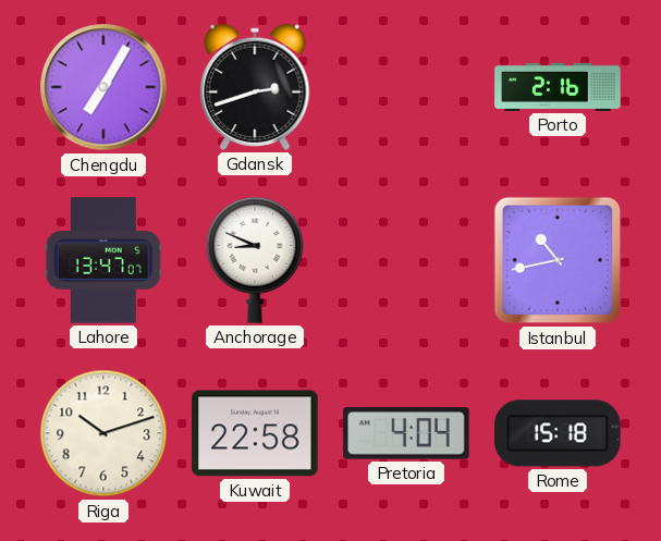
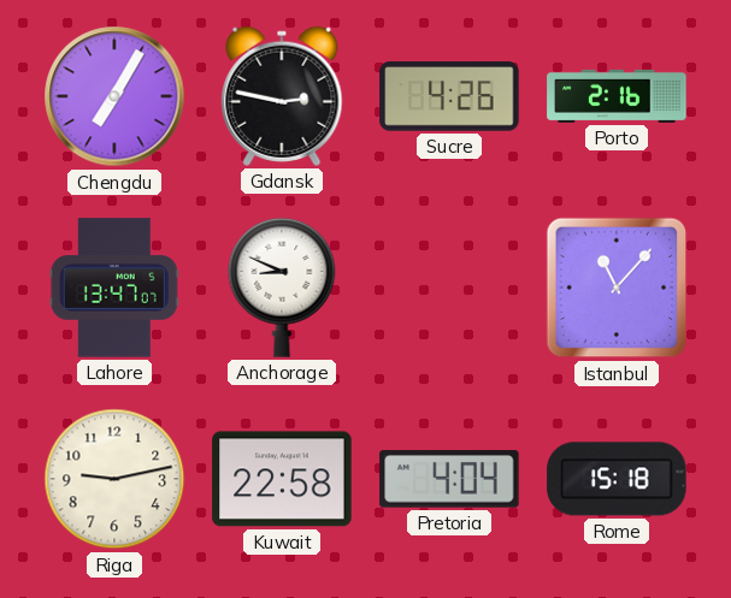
Gdansk: 2:42 -> 2:47
Sucre: none -> 4:26
Istanbul: 10:43 -> 11:07
Riga: 10:12 -> 9:13
